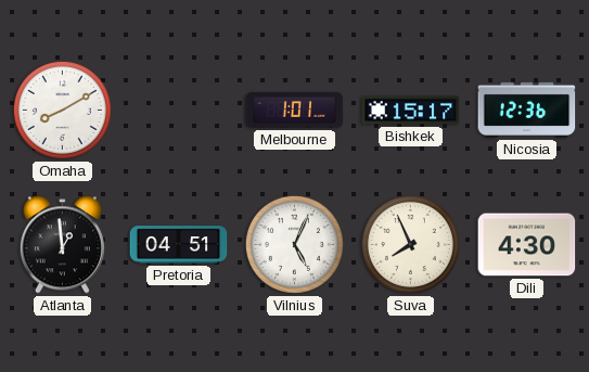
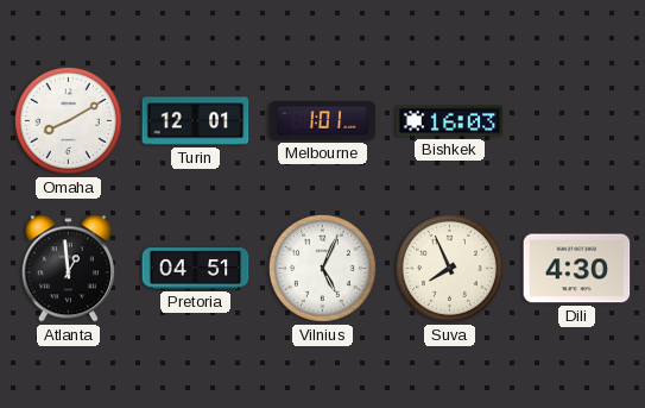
Turin: none -> 12:01
Bishkek: 15:17 -> 16:03
Nicosia: 12:36 -> none
